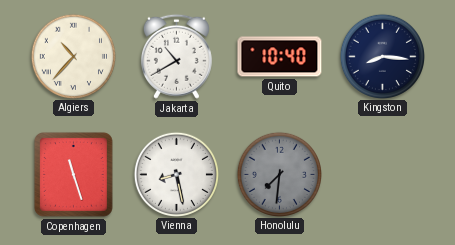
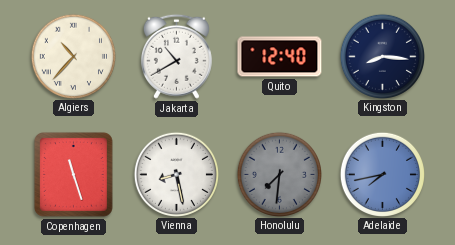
Quito: 10:40 -> 12:40
Adelaide: none -> 7:43
